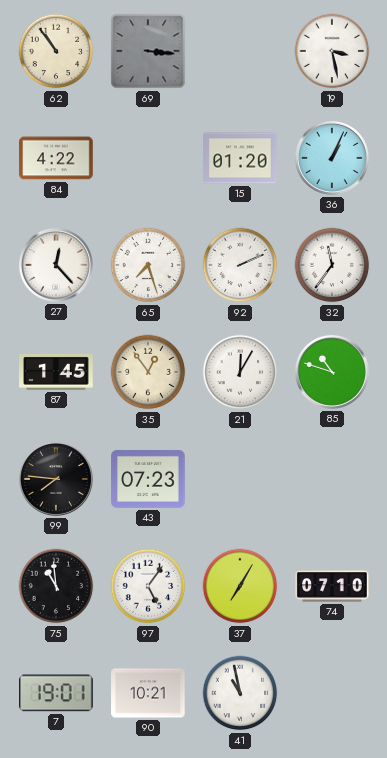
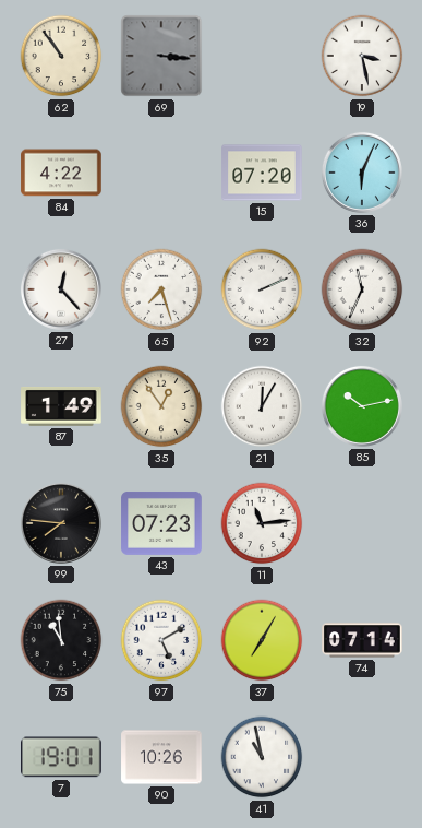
15: 01:20 -> 07:20
36: 1:04 -> 6:04
32: 11:36 -> 11:34
87: 1:45 -> 1:49
85: 10:48 -> 10:13
11: none -> 11:14
97: 5:06 -> 5:10
74: 07:10 -> 07:14
90: 10:21 -> 10:26
